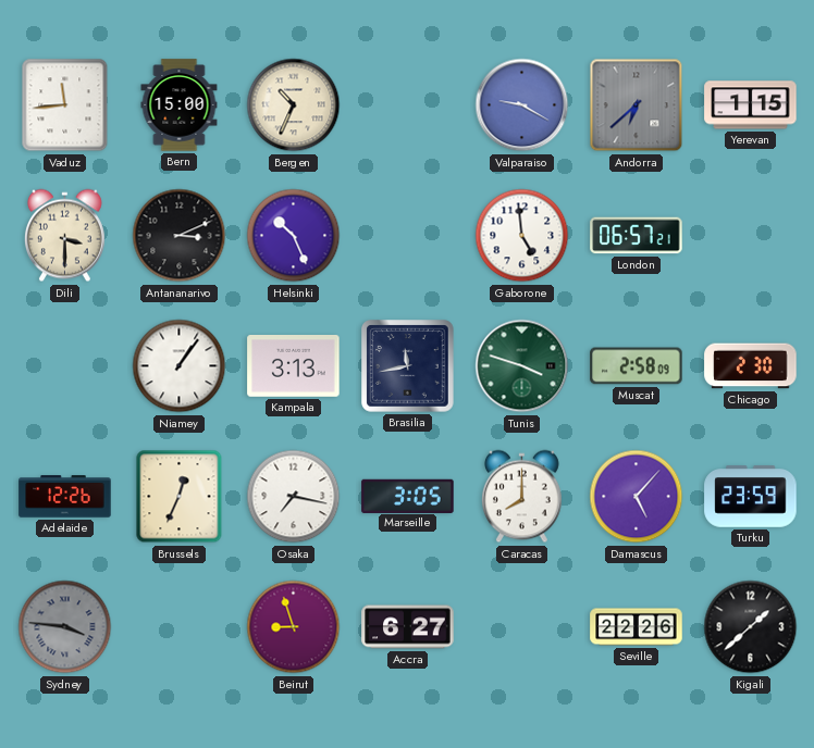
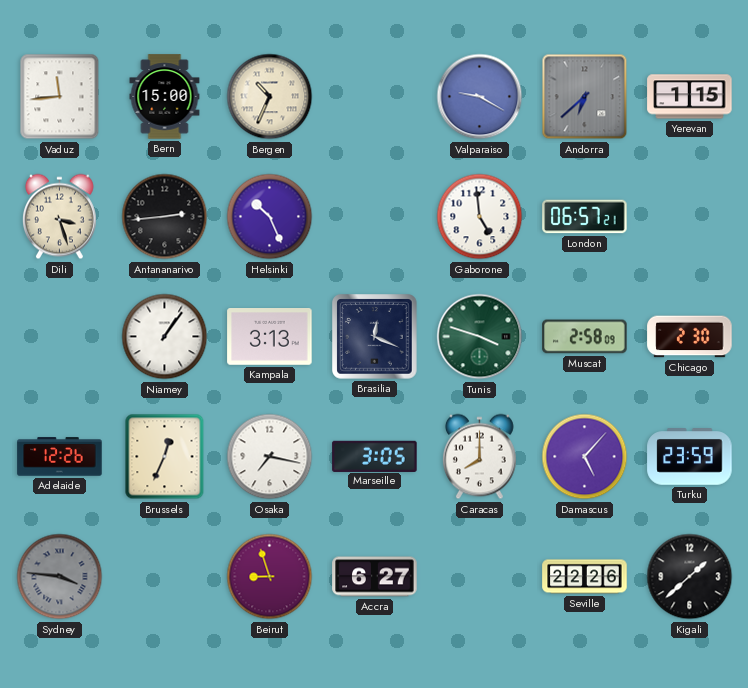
Dili: 3:30 -> 3:27
Antananarivo: 3:11 -> 2:44
Brasilia: 11:43 -> 12:19
